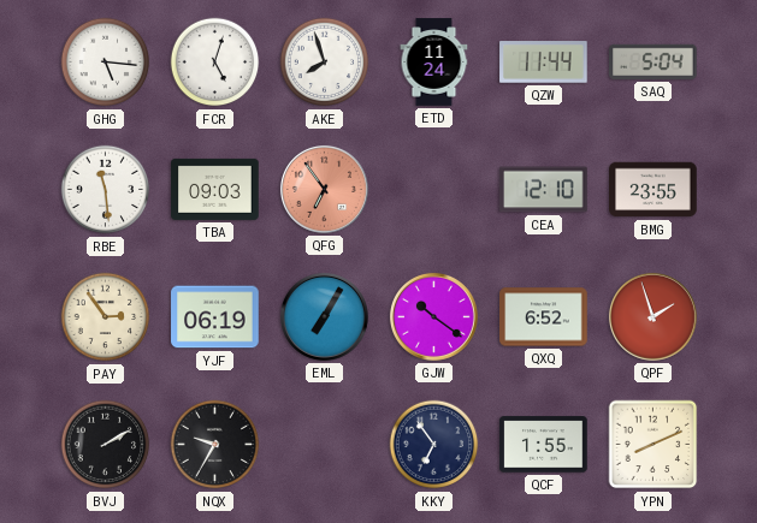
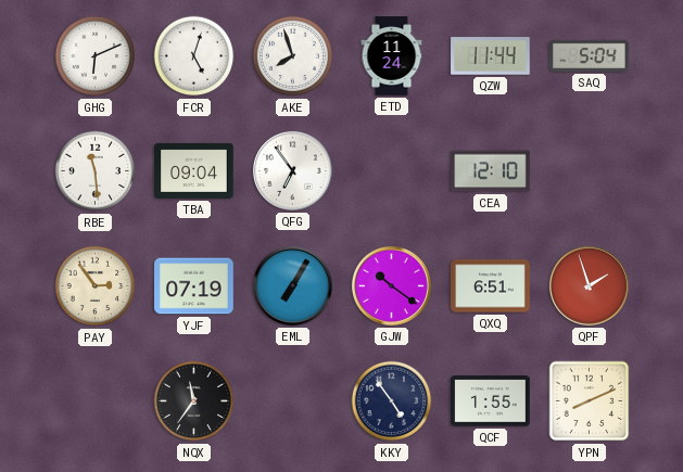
GHG: 5:16 -> 6:11
TBA: 09:03 -> 09:04
QFG dial: salmon -> white
BMG: 23:55 -> none
YJF: 06:19 -> 07:19
QXQ: 6:52 -> 6:51
BVJ: 2:10 -> none
NQX: 9:35 -> 11:36
KKY: 6:54 -> 4:54
